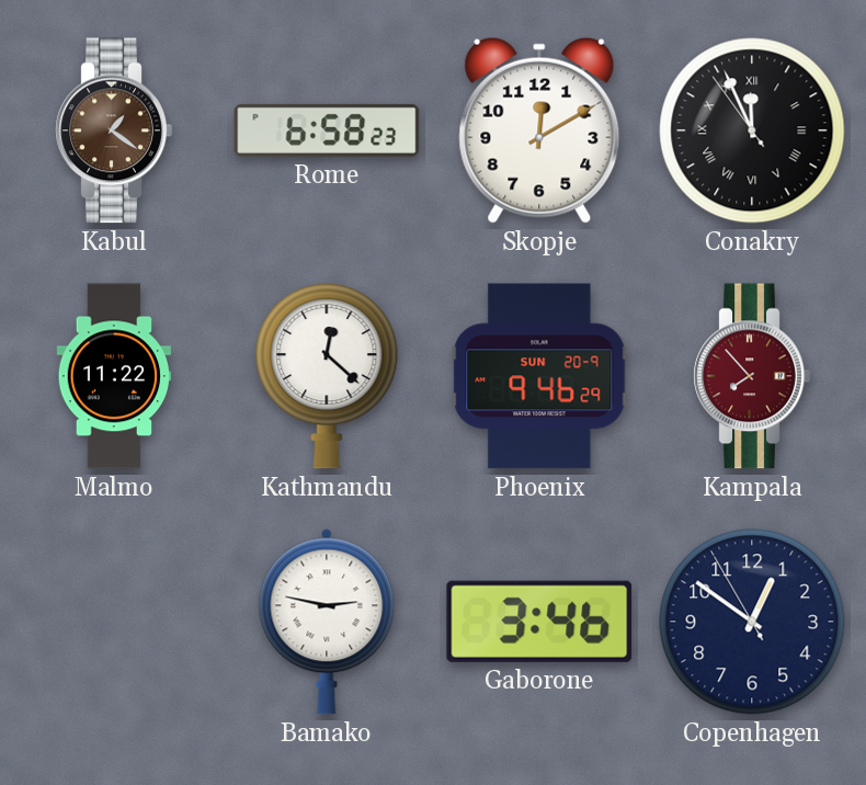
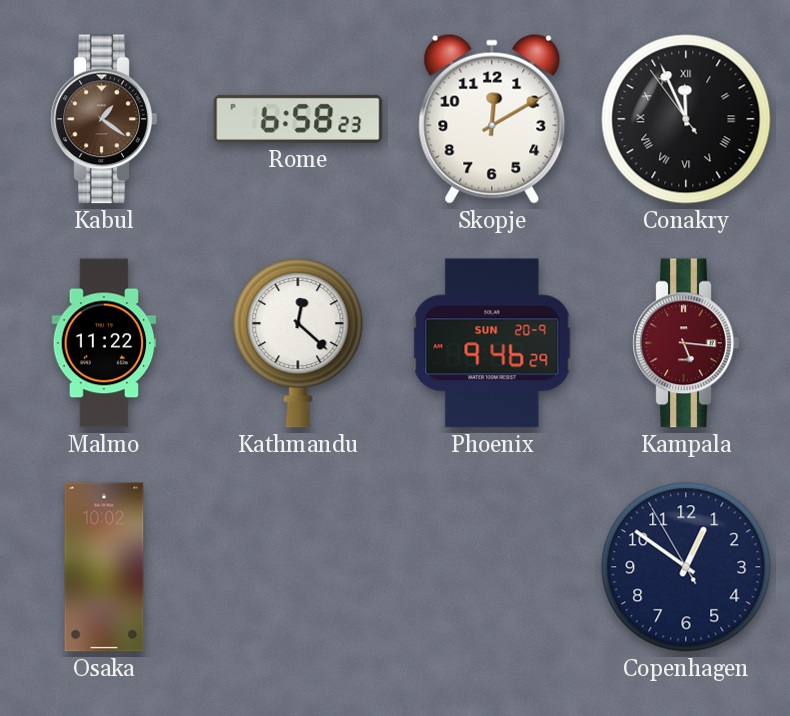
Kampala: 7:53 -> 5:16
Osaka: none -> 10:02
Bamako: 2:47 -> none
Gaborone: 3:46 -> none
